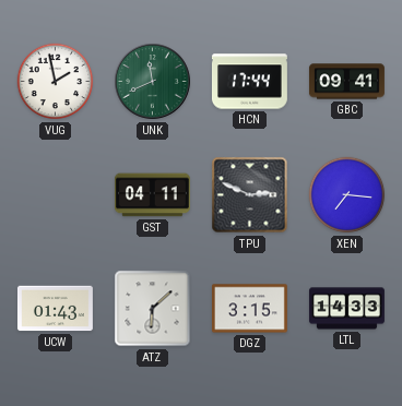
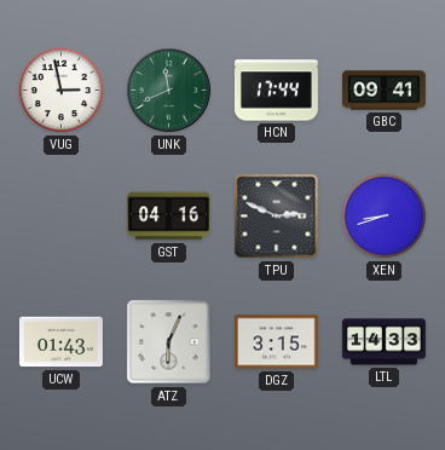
VUG: 1:58 -> 2:58
GST: 04:11 -> 04:16
XEN: 7:16 -> 8:42
ATZ: 6:08 -> 6:04
